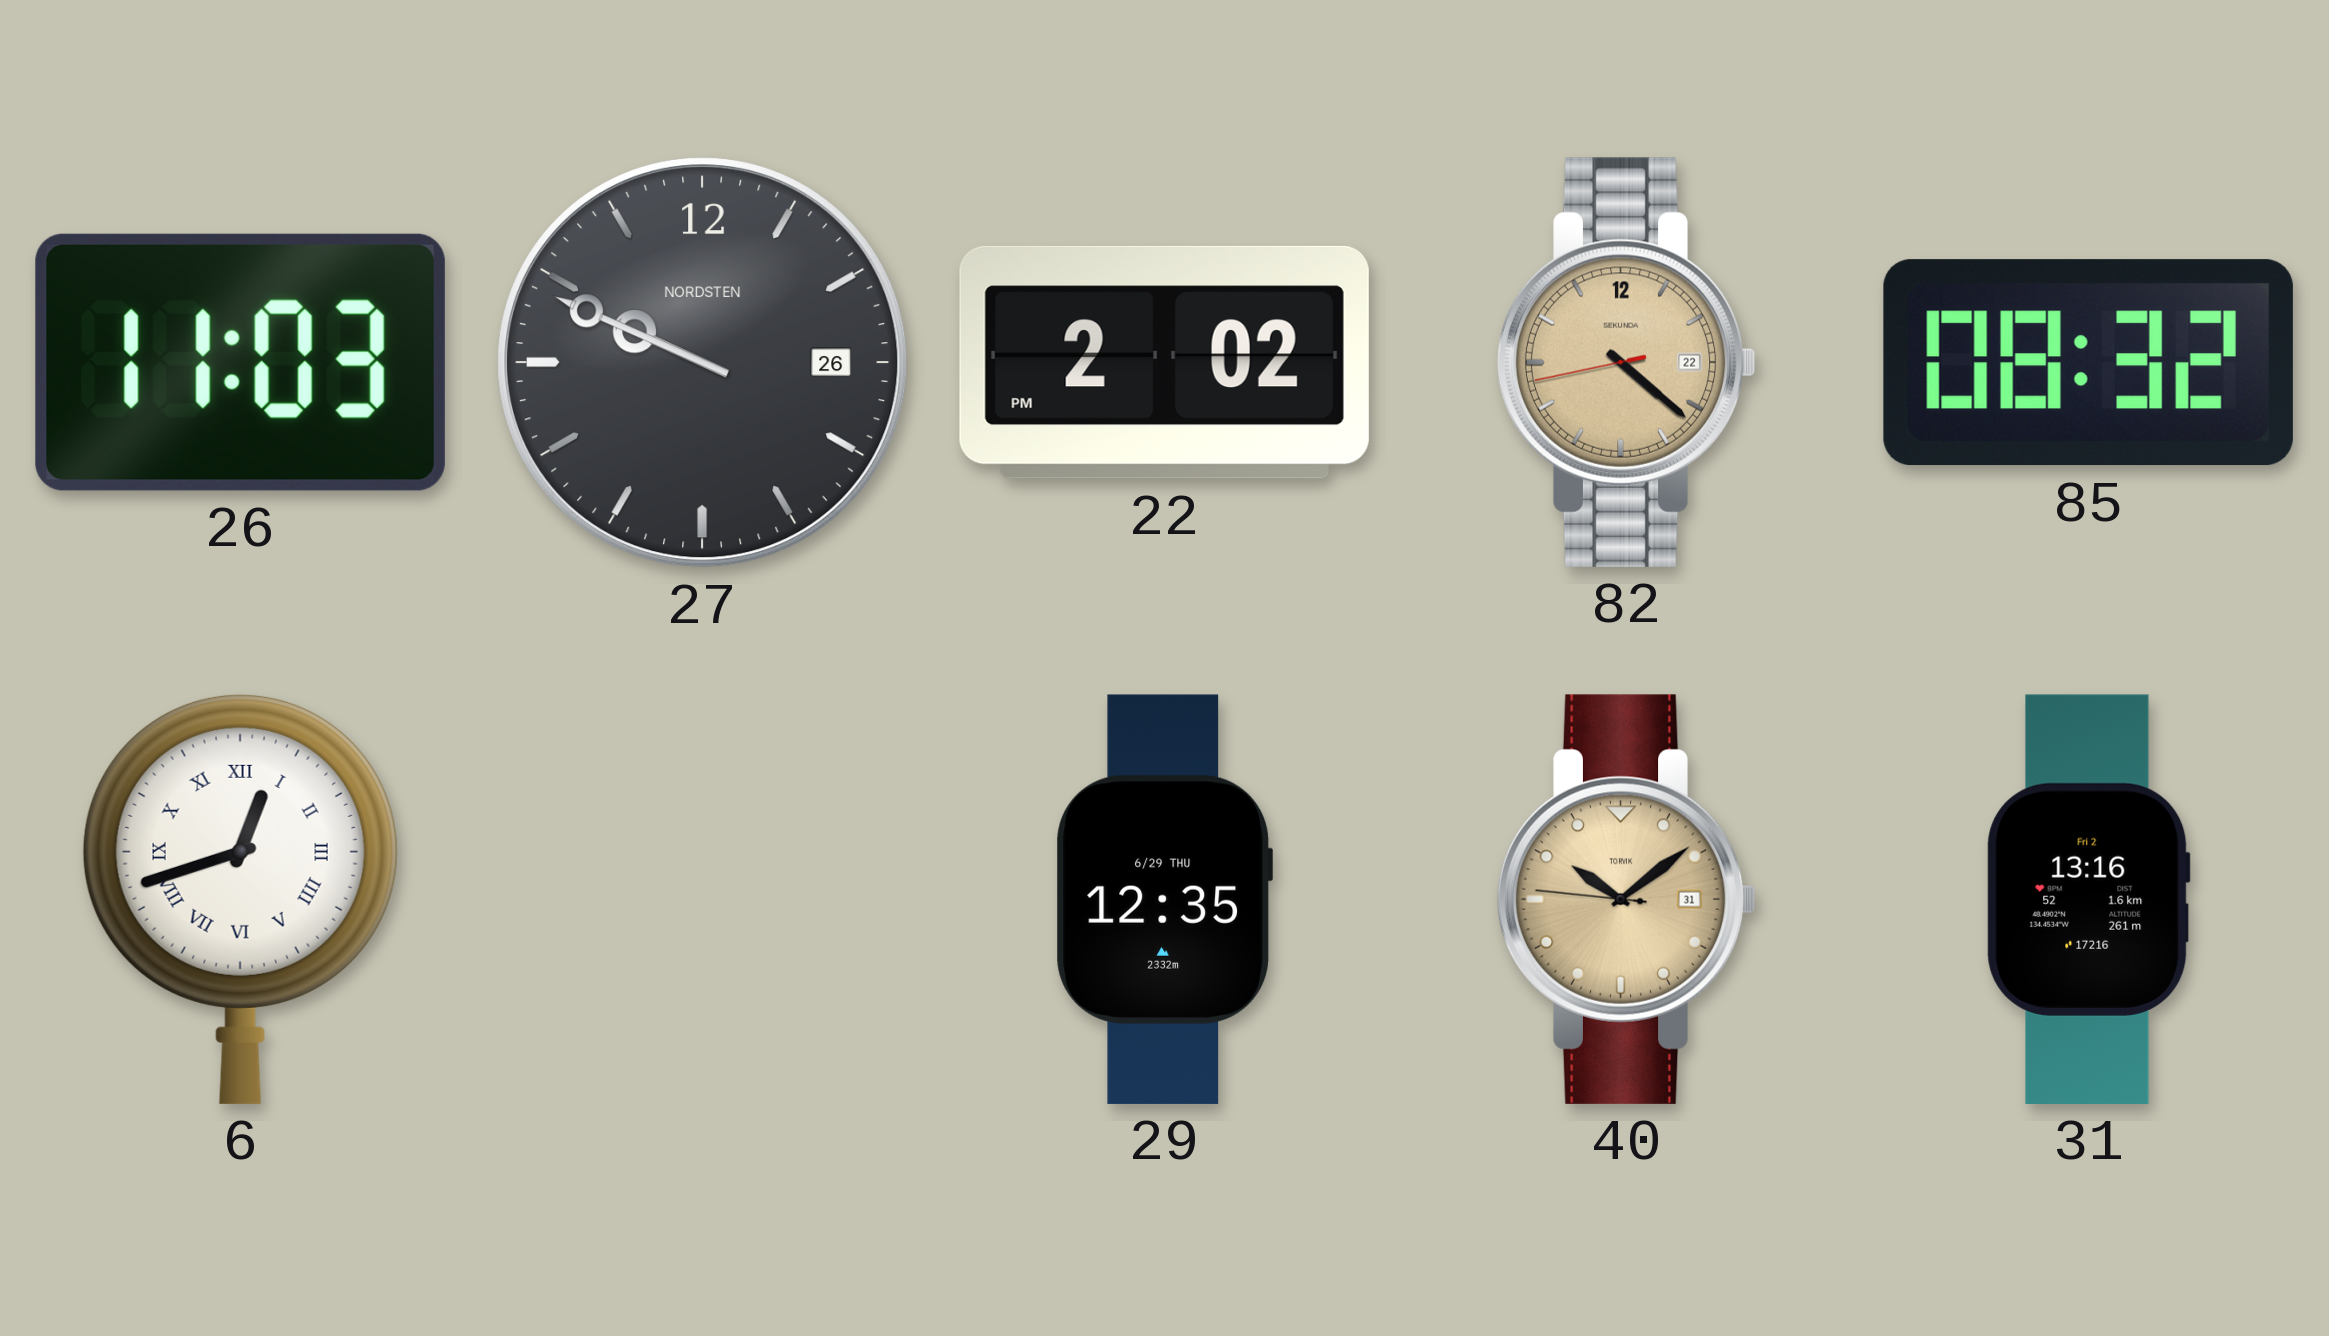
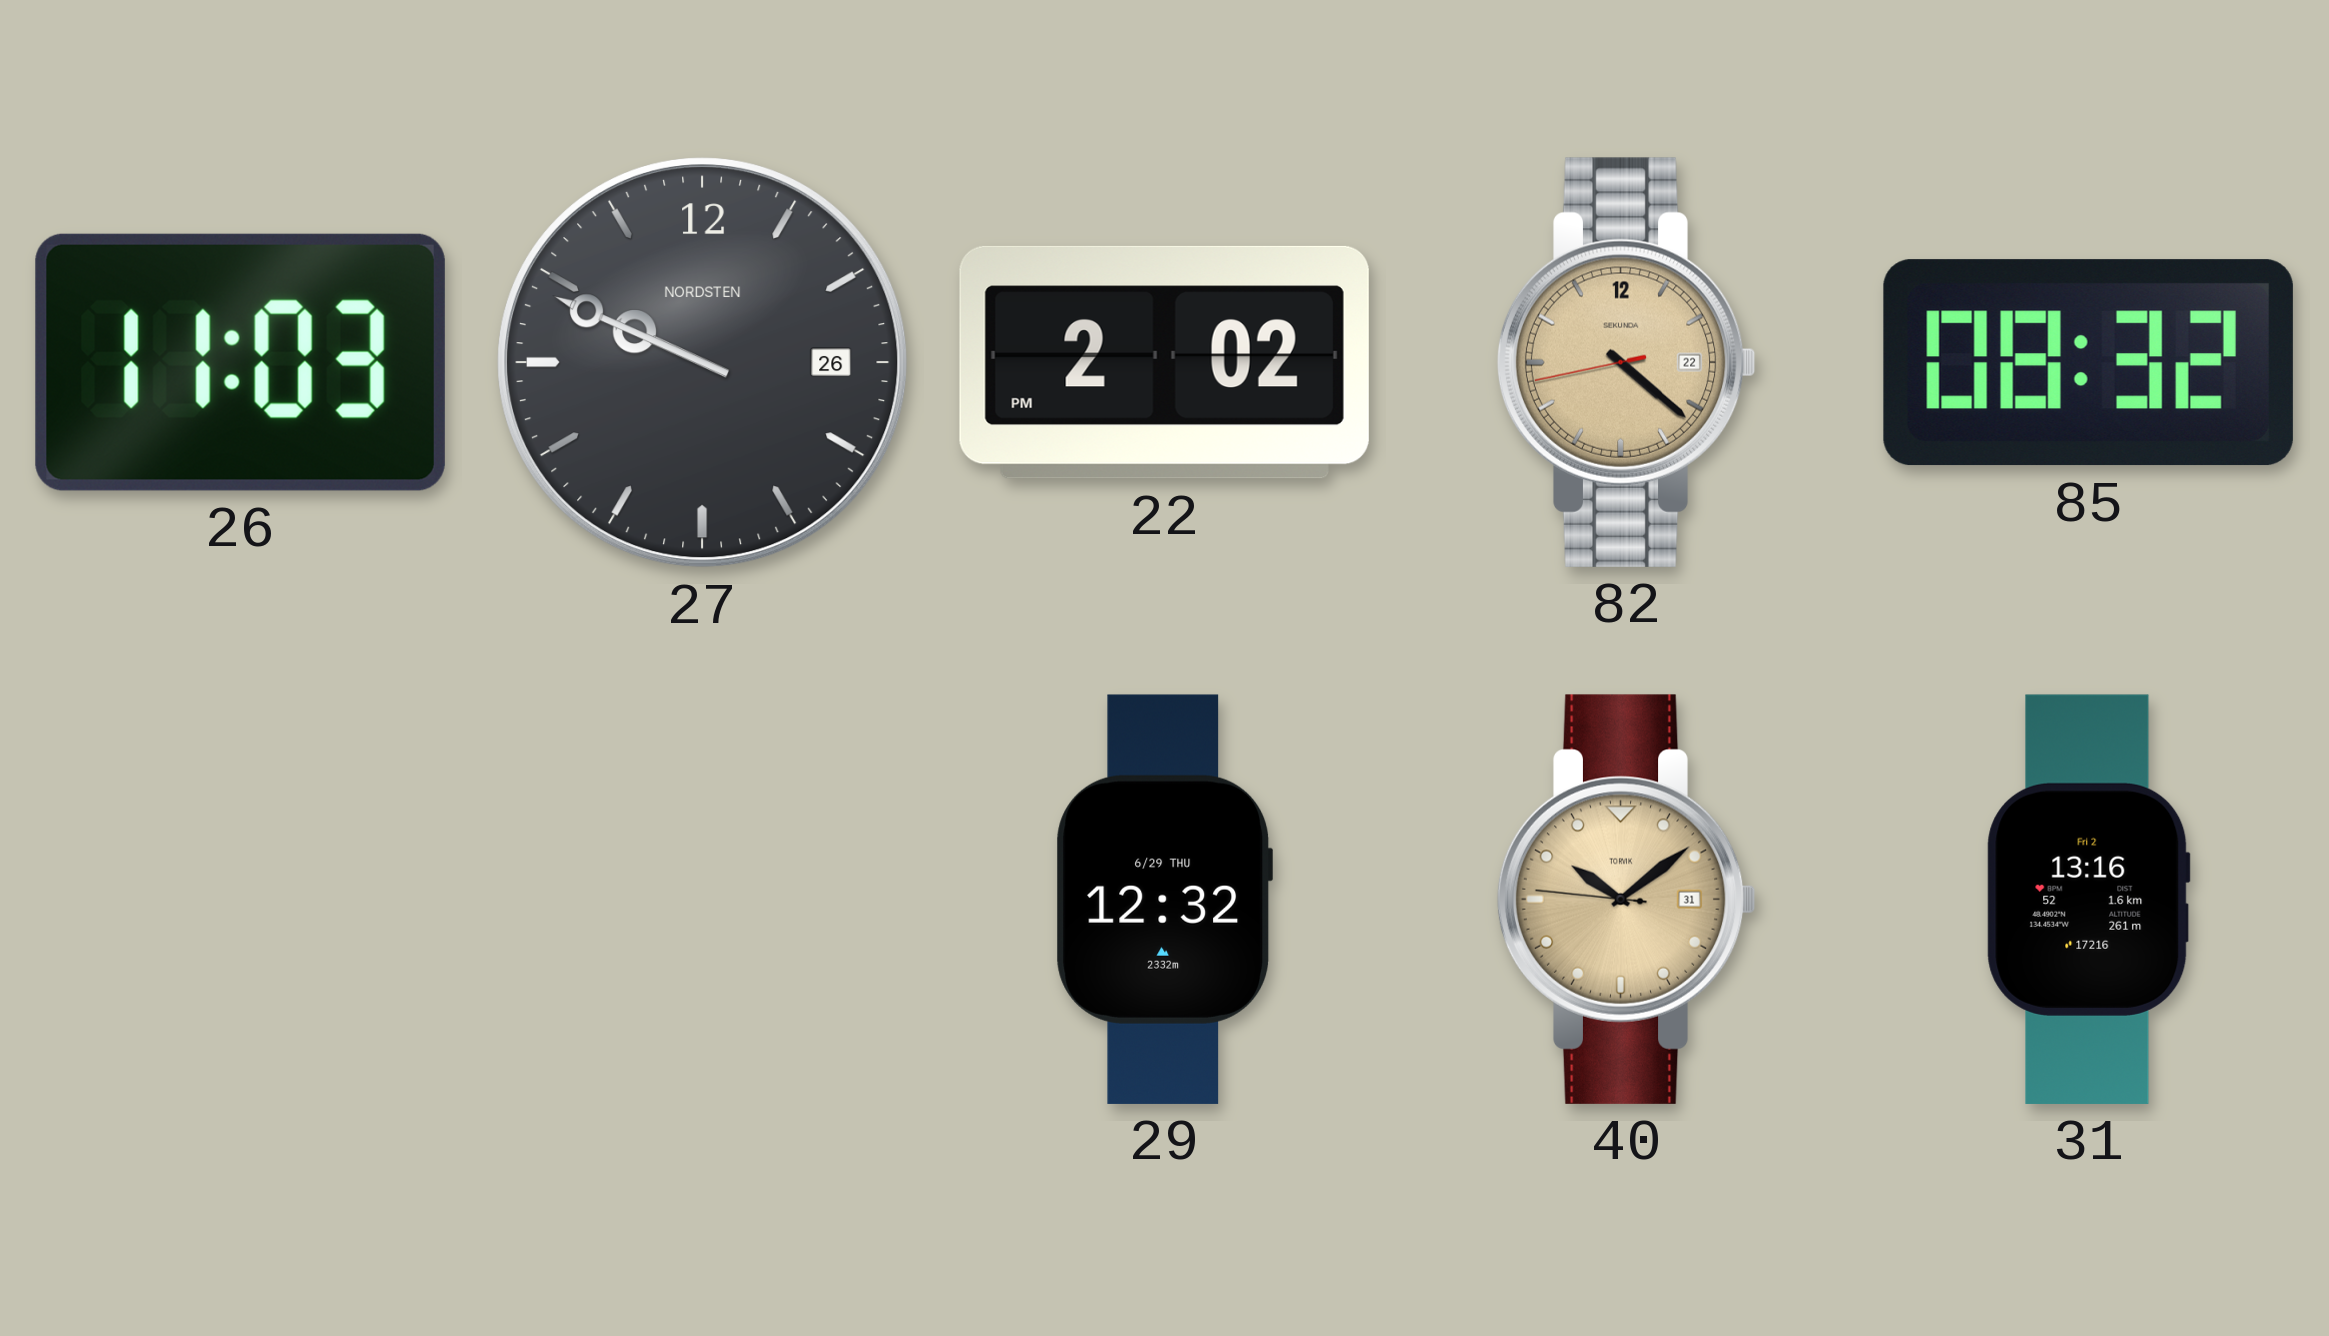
6: 12:42 -> none
29: 12:35 -> 12:32
